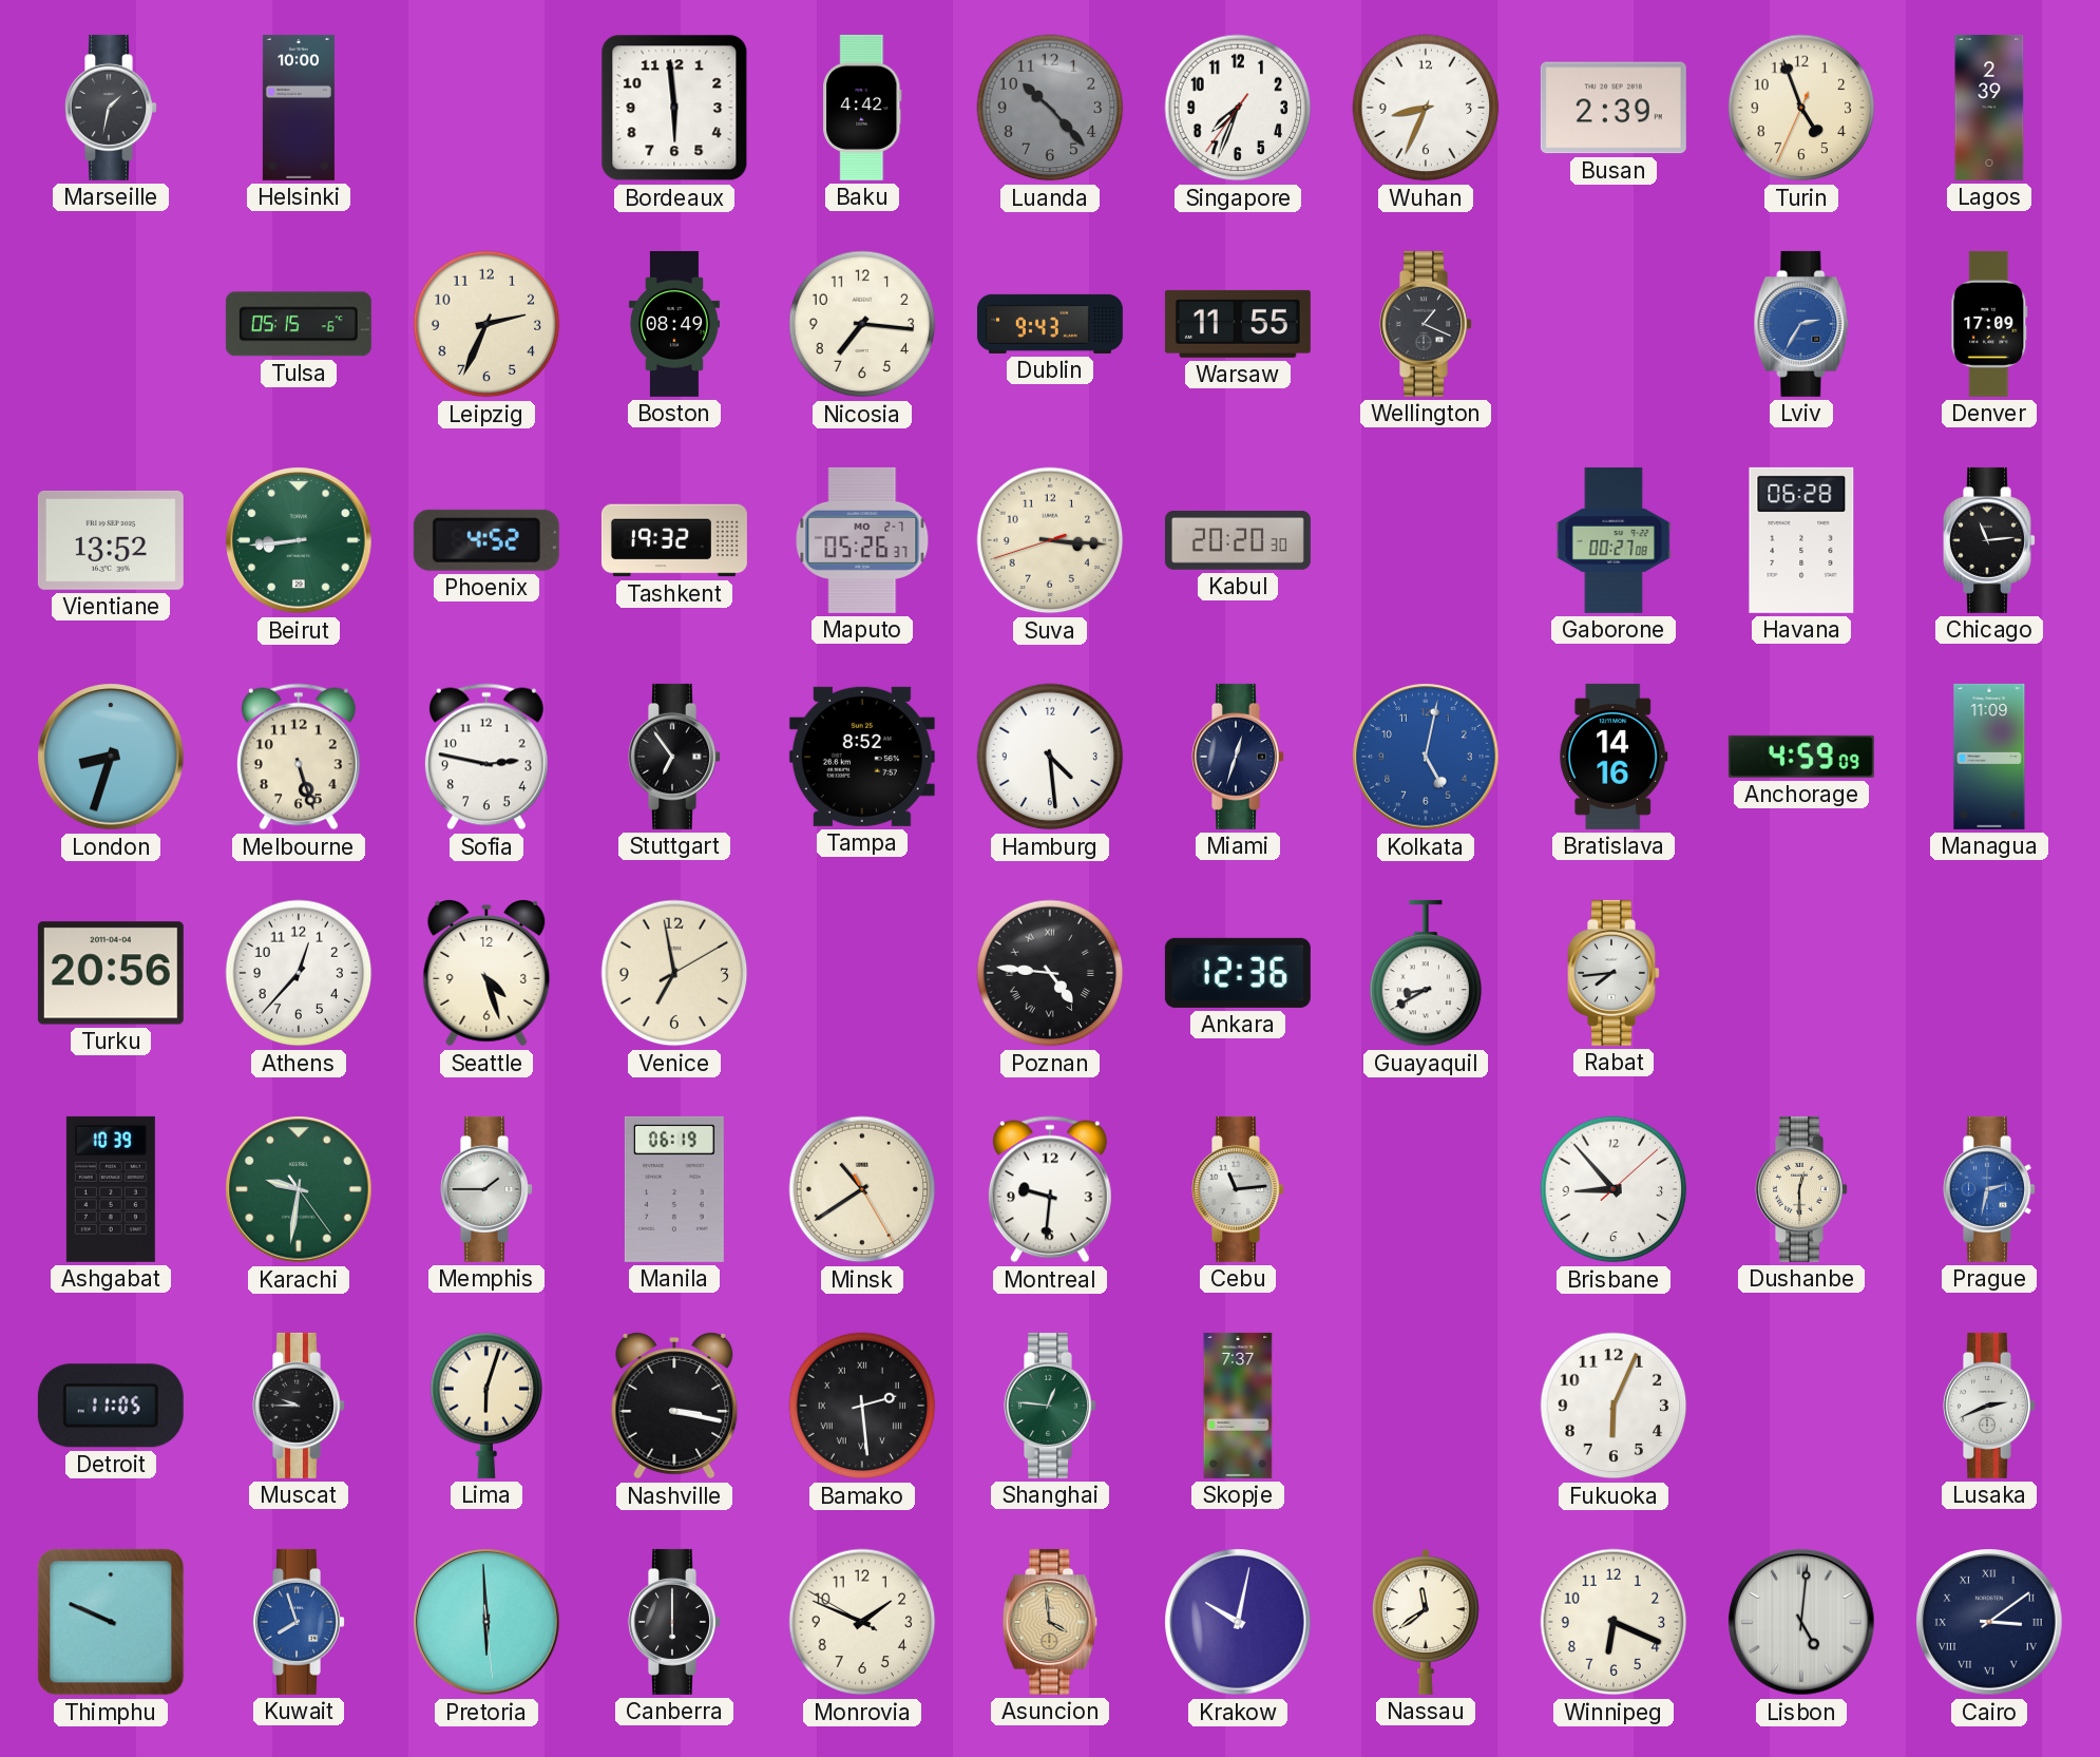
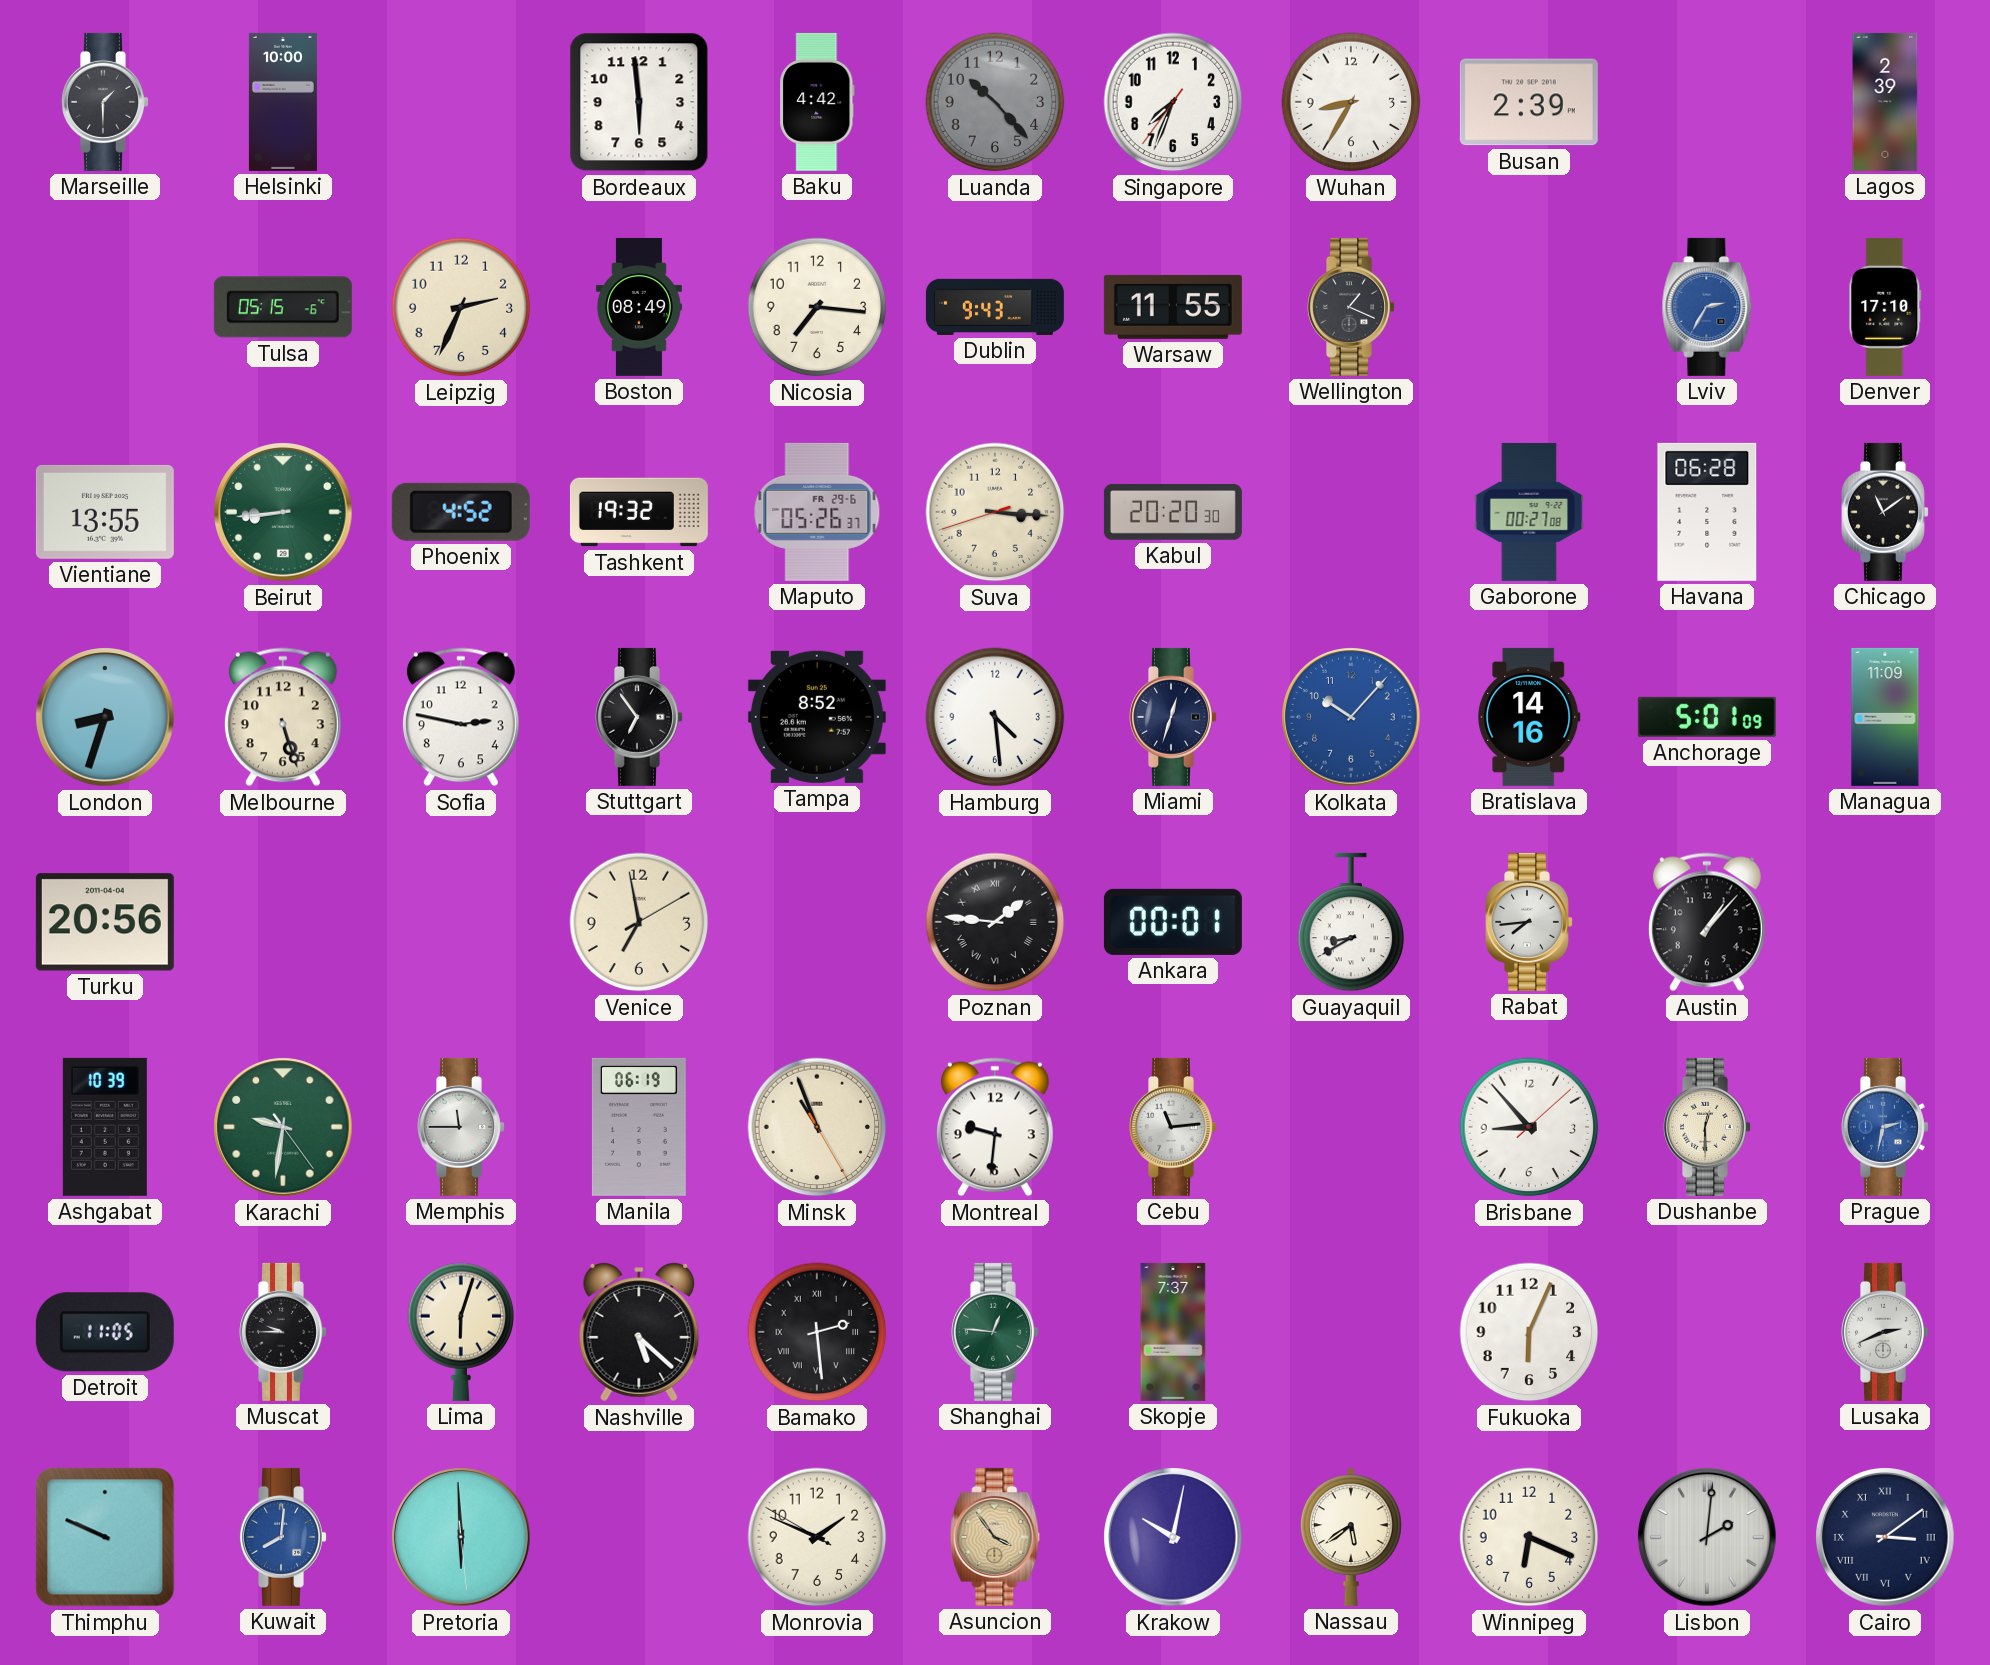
Marseille: 1:32 -> 1:30
Wuhan: 8:34 -> 8:35
Turin: 4:56 -> none
Denver: 17:09 -> 17:10
Vientiane: 13:52 -> 13:55
Maputo date: MO 2-7 -> FR 29-6
Chicago: 11:14 -> 11:09
Kolkata: 5:02 -> 10:07
Anchorage: 4:59 -> 5:01
Athens: 12:37 -> none
Seattle: 4:27 -> none
Poznan: 4:46 -> 1:46
Ankara: 12:36 -> 00:01
Austin: none -> 1:07
Memphis: 1:45 -> 11:45
Minsk: 10:39 -> 10:56
Nashville: 3:17 -> 5:22
Kuwait: 7:57 -> 8:01
Canberra: 6:00 -> none
Asuncion: 3:59 -> 3:54
Nassau: 11:39 -> 5:39
Lisbon: 5:01 -> 2:01
